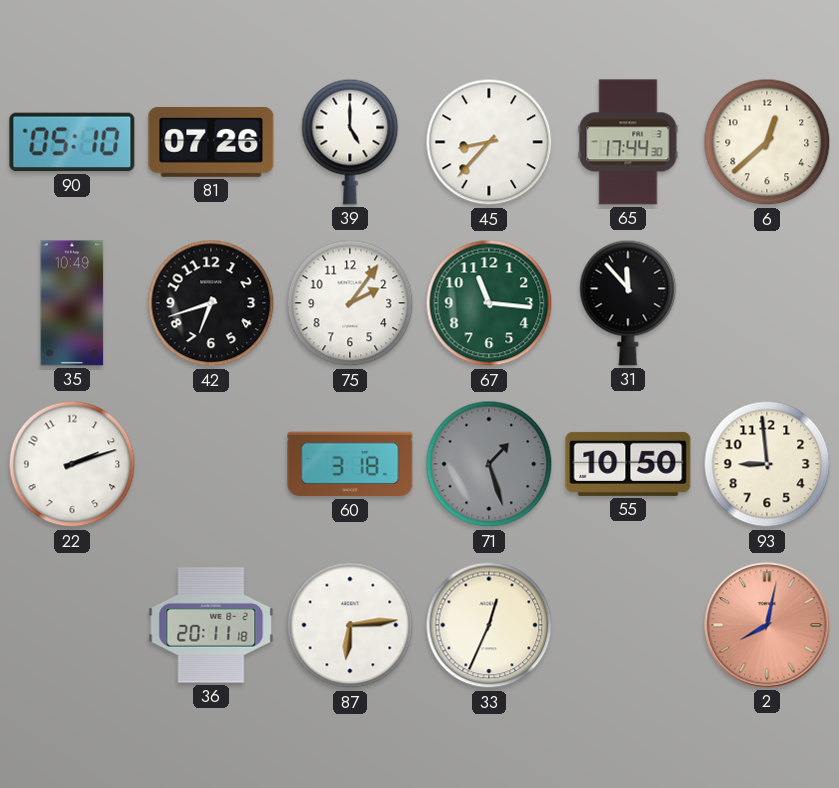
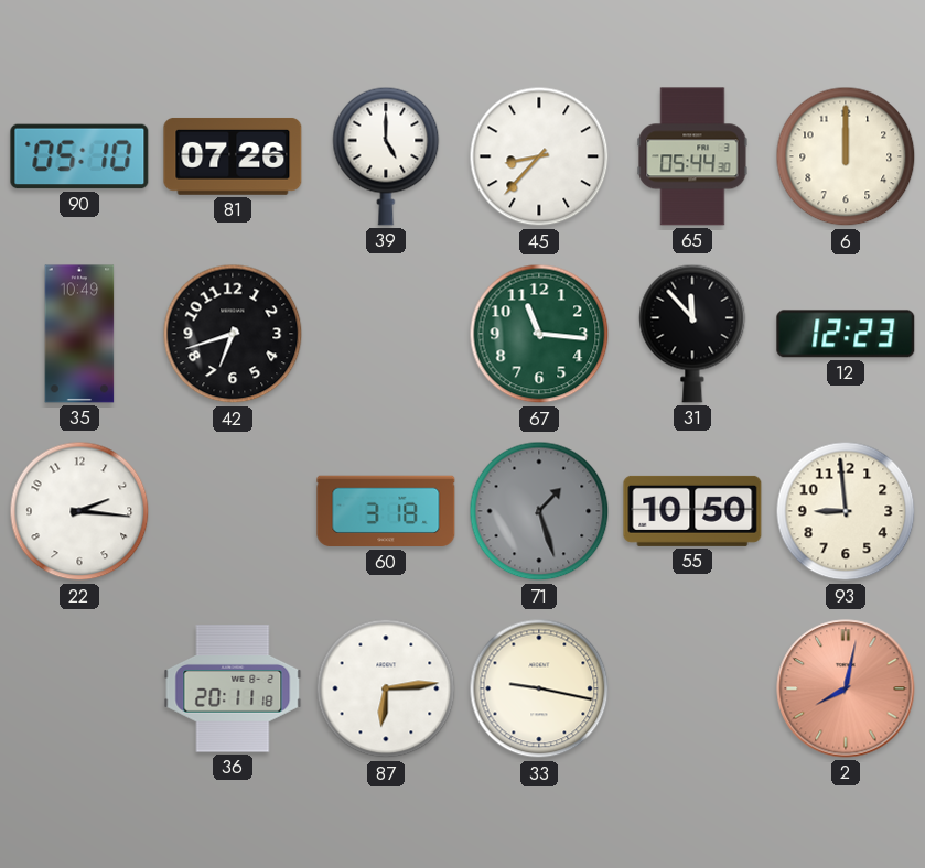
65: 17:44 -> 05:44
6: 12:38 -> 12:00
75: 2:06 -> none
12: none -> 12:23
22: 2:12 -> 2:16
33: 12:34 -> 9:17
